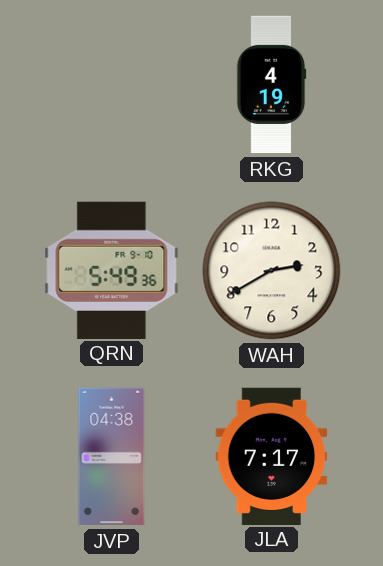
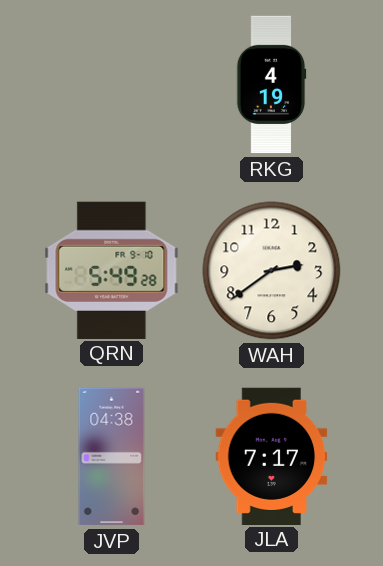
QRN: 5:49:36 -> 5:49:28
WAH: 2:40 -> 2:39
